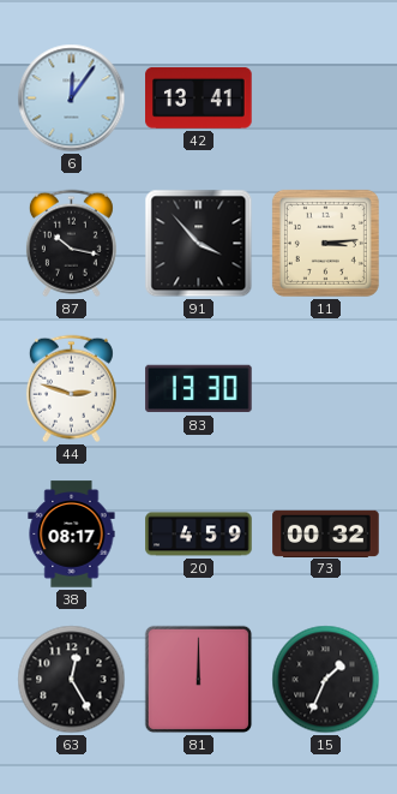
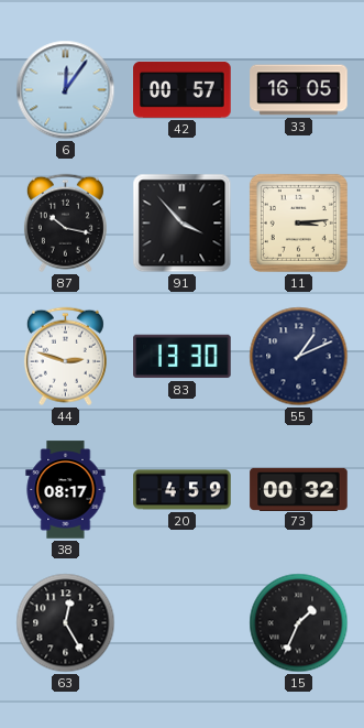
42: 13:41 -> 00:57
33: none -> 16:05
55: none -> 1:11
81: 12:00 -> none
